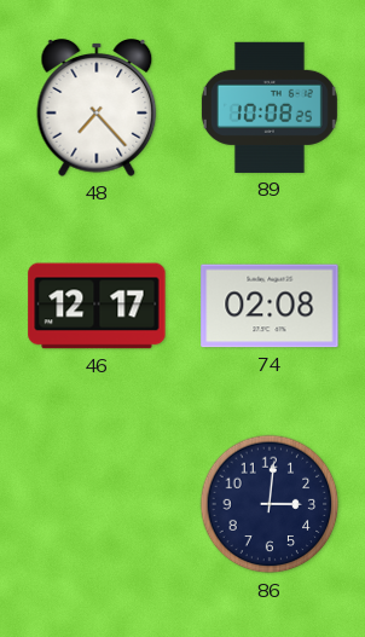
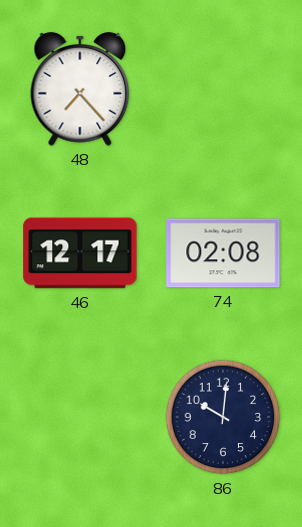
89: 10:08 -> none
86: 3:01 -> 10:01
